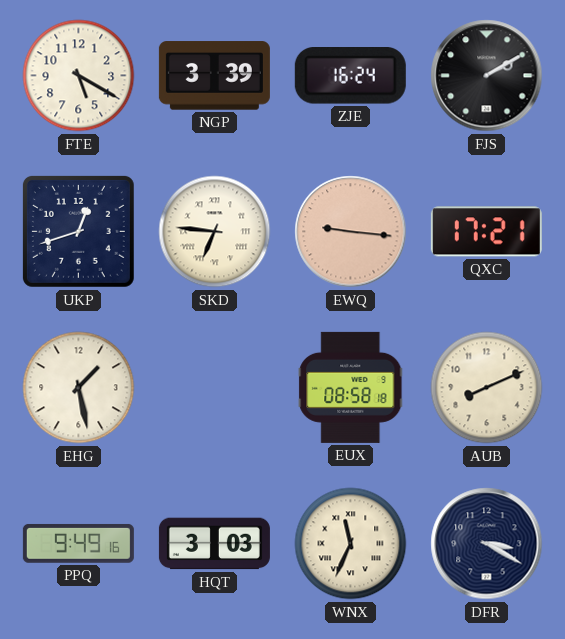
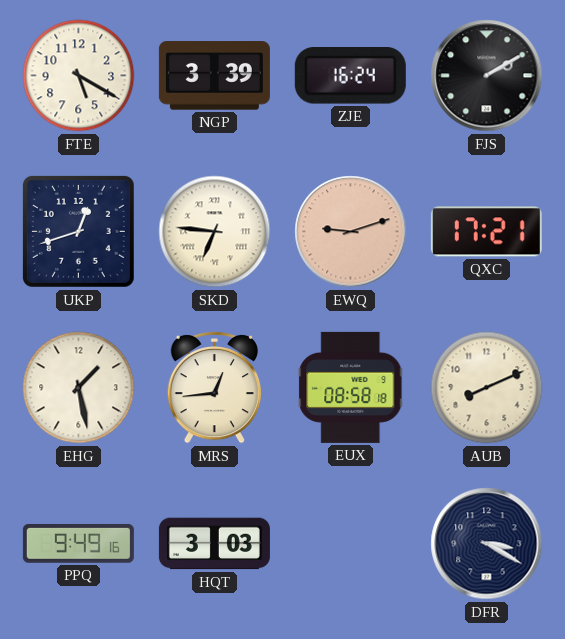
EWQ: 9:16 -> 9:12
MRS: none -> 12:44
WNX: 11:34 -> none
